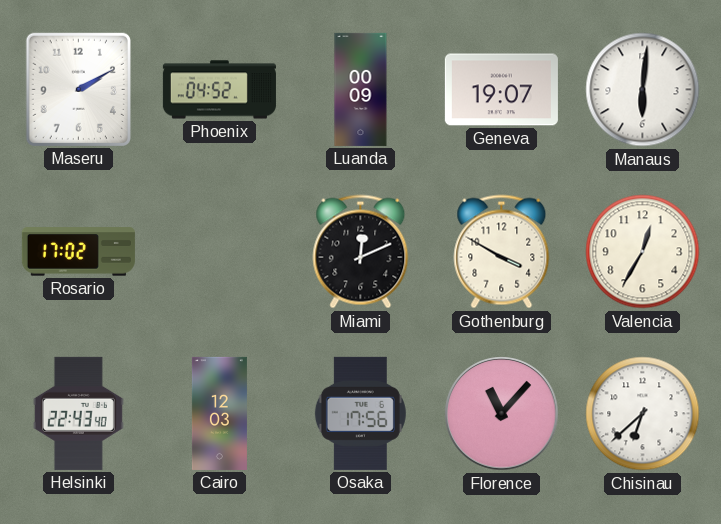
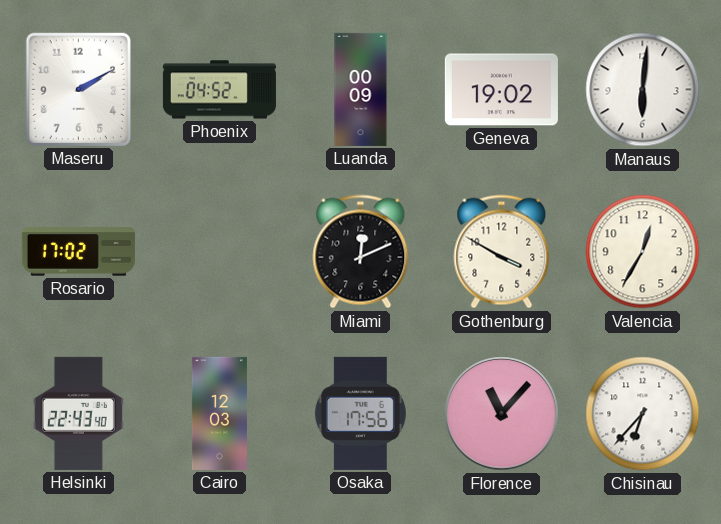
Geneva: 19:07 -> 19:02
Chisinau: 6:38 -> 6:37
